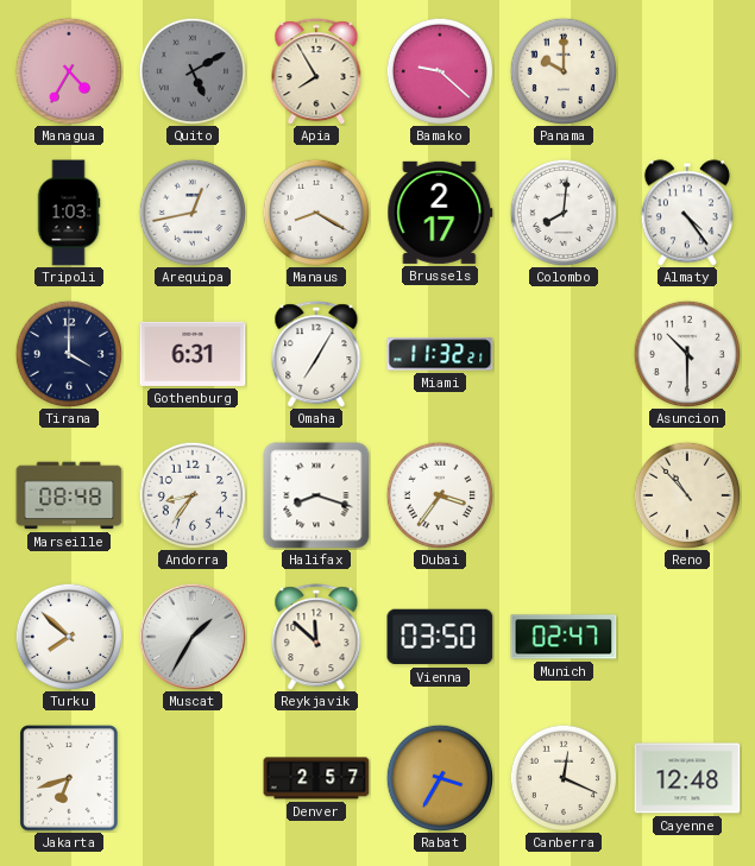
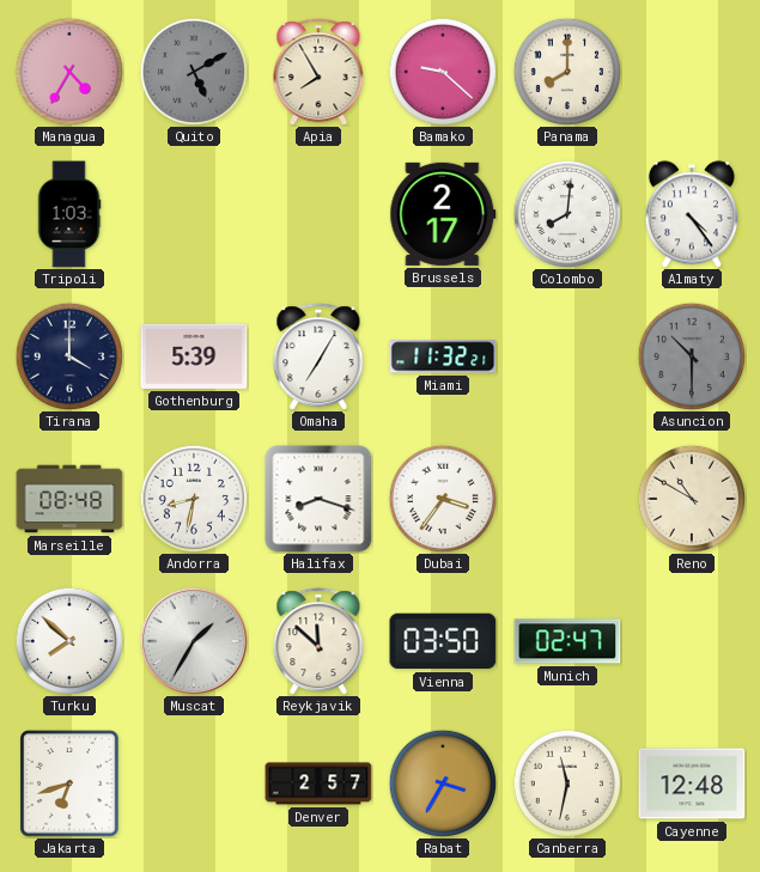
Panama: 10:00 -> 8:00
Arequipa: 12:43 -> none
Manaus: 8:20 -> none
Gothenburg: 6:31 -> 5:39
Asuncion dial: white -> grey
Andorra: 8:36 -> 8:32
Reno: 10:53 -> 10:50
Canberra: 12:19 -> 11:32
